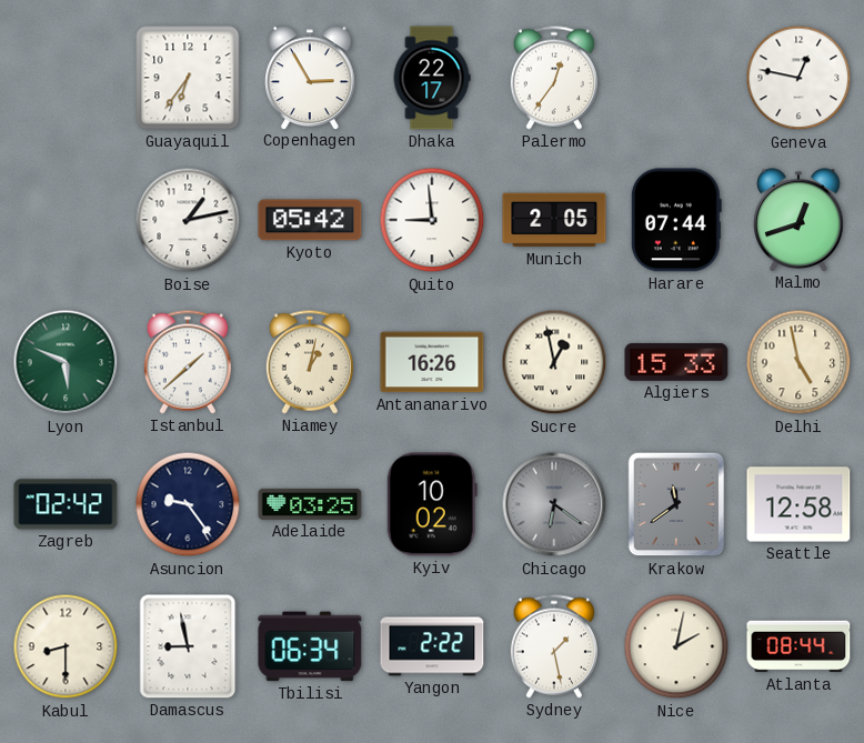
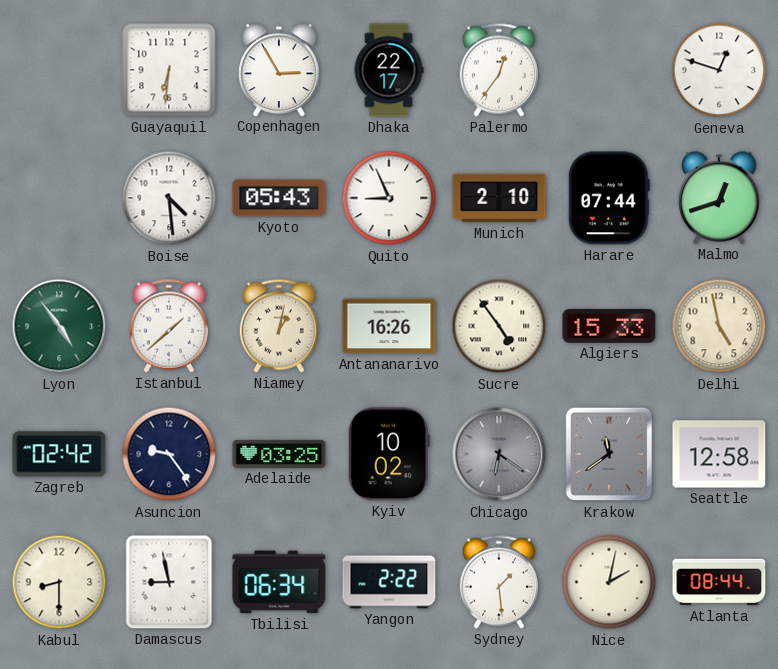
Guayaquil: 6:36 -> 6:31
Geneva: 12:47 -> 12:48
Boise: 1:13 -> 4:29
Kyoto: 05:42 -> 05:43
Quito: 8:59 -> 8:56
Munich: 2:05 -> 2:10
Lyon: 5:49 -> 4:54
Sucre: 12:58 -> 4:54
Sydney: 1:28 -> 1:29
